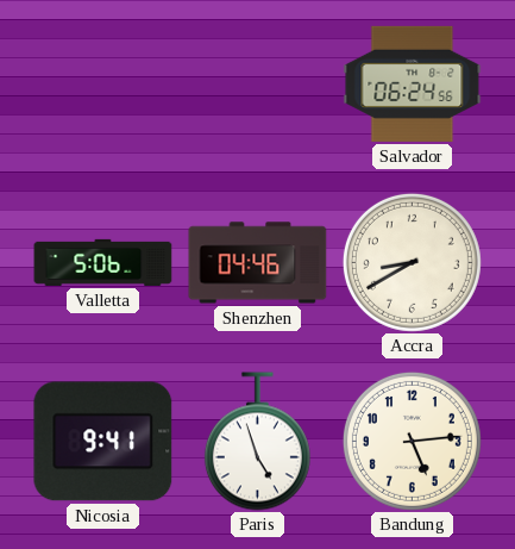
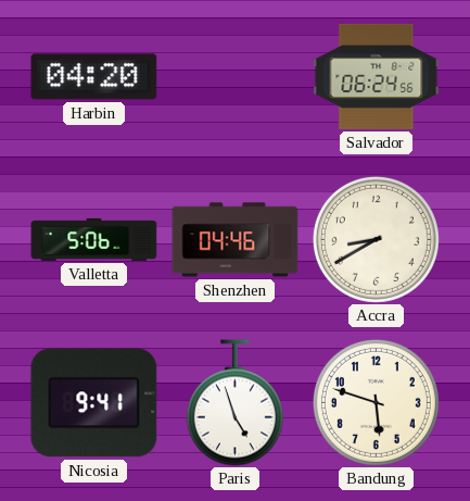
Harbin: none -> 04:20
Bandung: 5:14 -> 5:48
